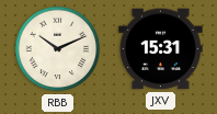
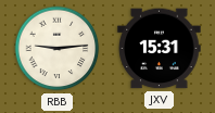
RBB: 10:11 -> 9:14
